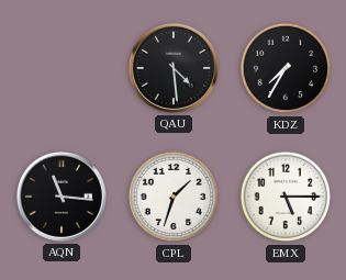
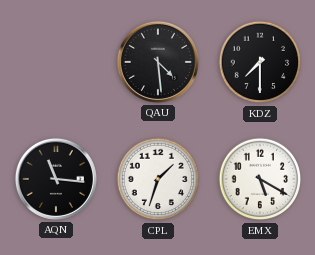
KDZ: 7:35 -> 7:30
EMX: 5:15 -> 5:20
